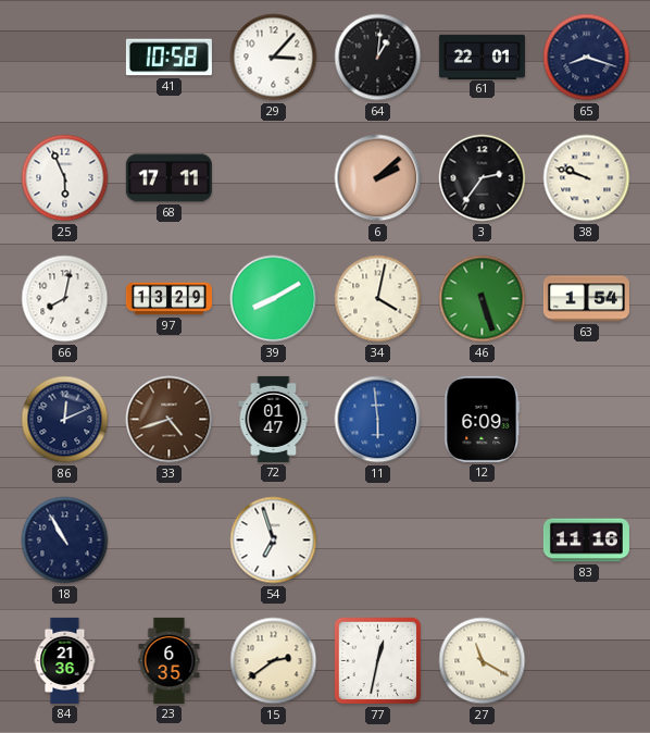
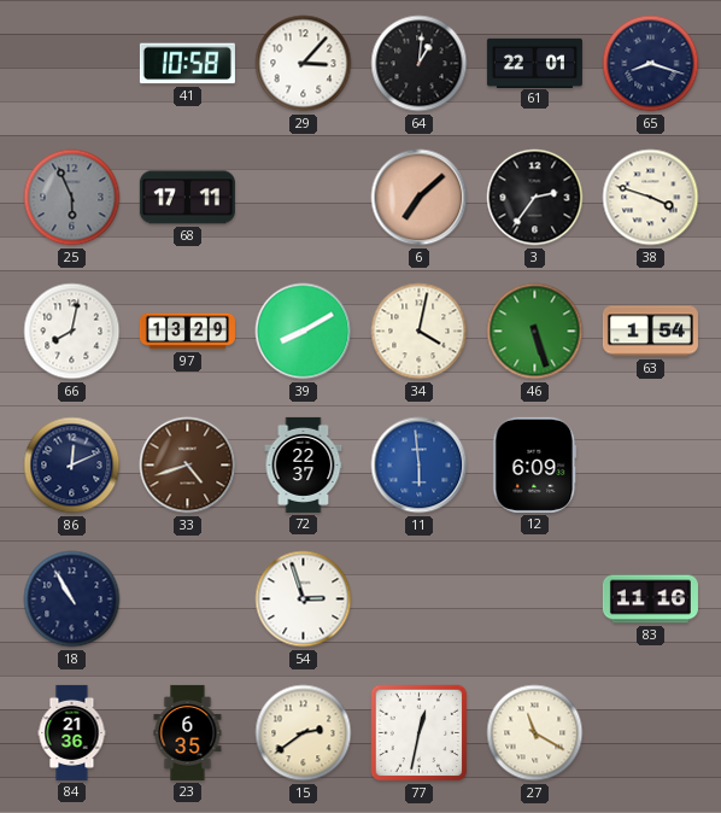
25 dial: white -> grey
6: 2:08 -> 7:08
38: 9:48 -> 3:48
72: 01:47 -> 22:37
54: 6:57 -> 2:57
